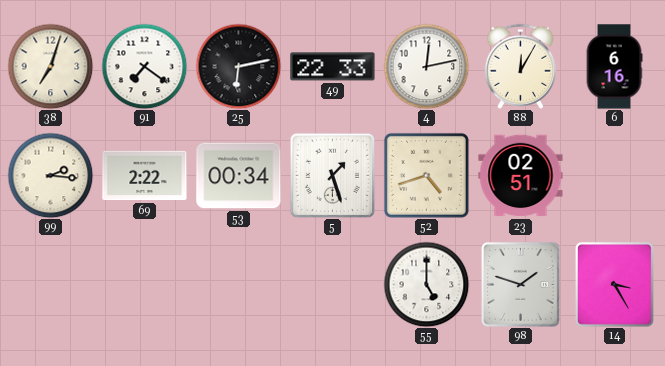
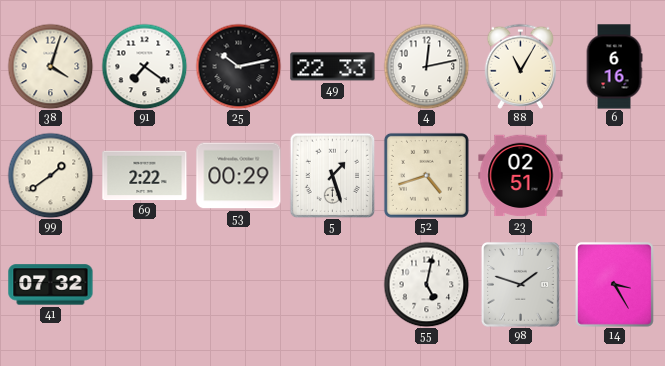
38: 7:03 -> 4:03
25: 6:13 -> 10:13
88: 12:05 -> 11:05
99: 2:16 -> 1:39
53: 00:34 -> 00:29
41: none -> 07:32
55: 5:00 -> 5:02
